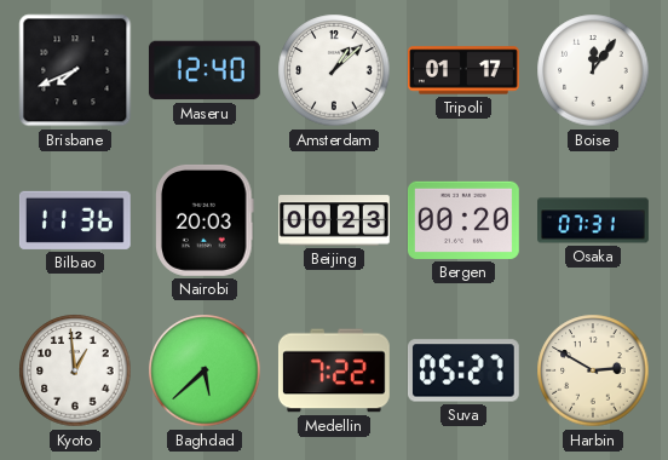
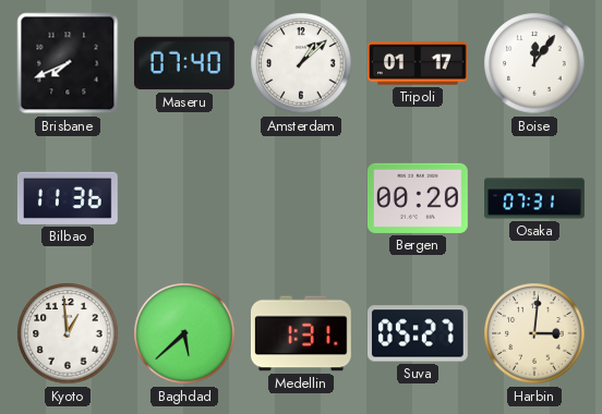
Maseru: 12:40 -> 07:40
Nairobi: 20:03 -> none
Beijing: 00:23 -> none
Medellin: 7:22 -> 1:31
Harbin: 2:50 -> 3:01
